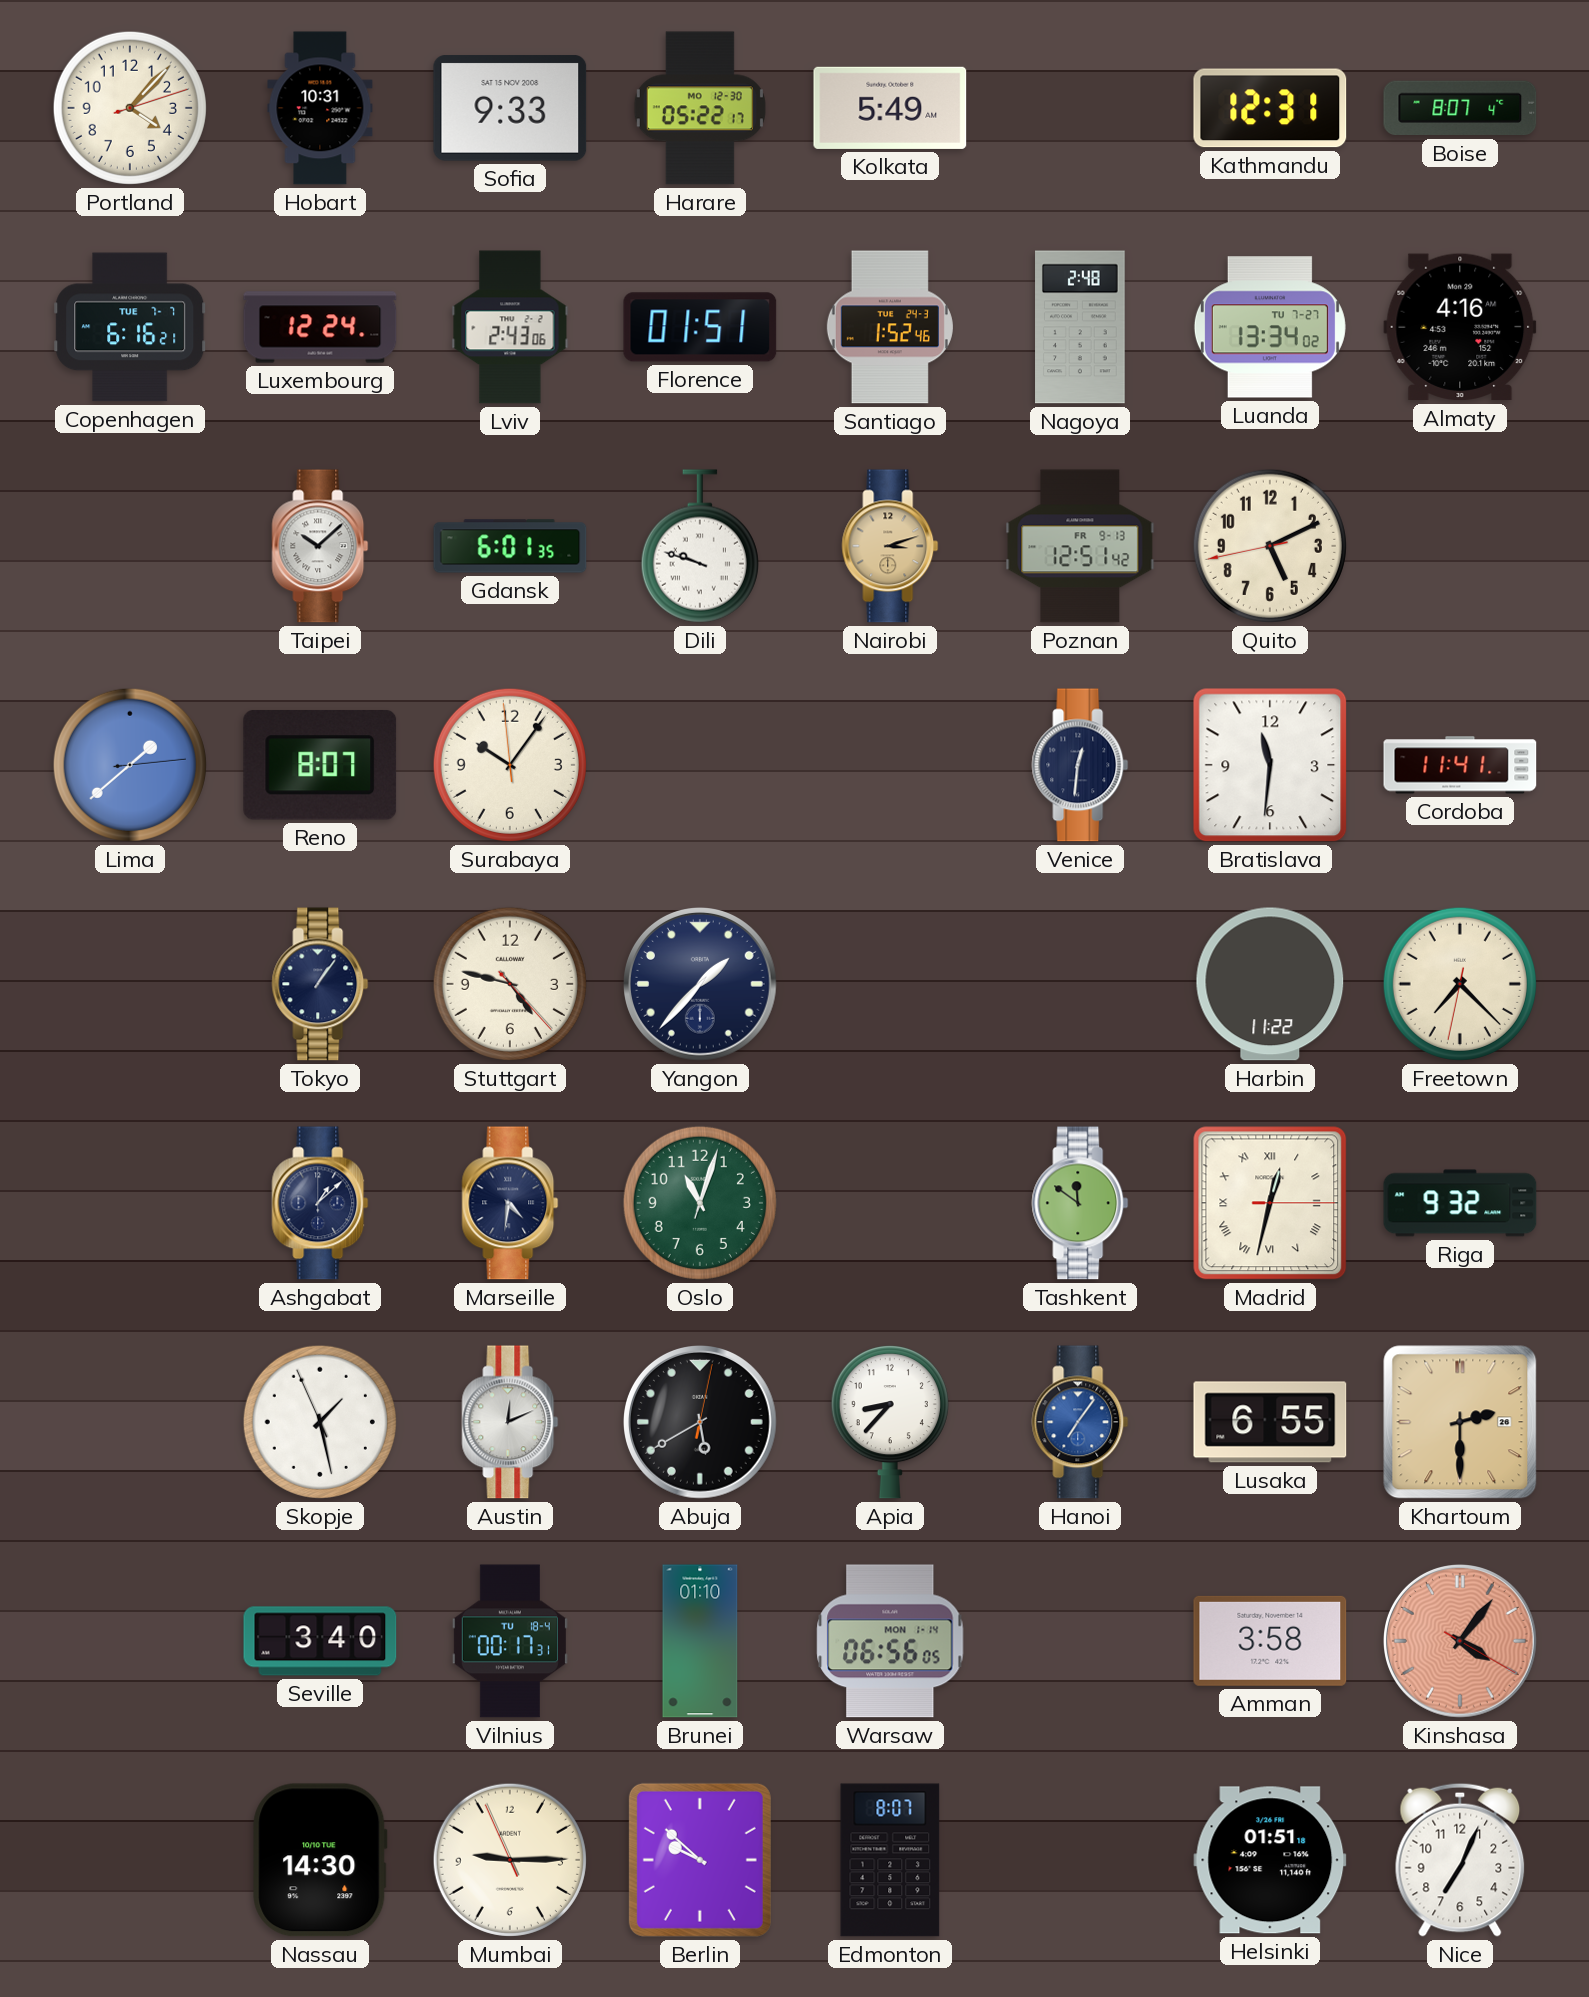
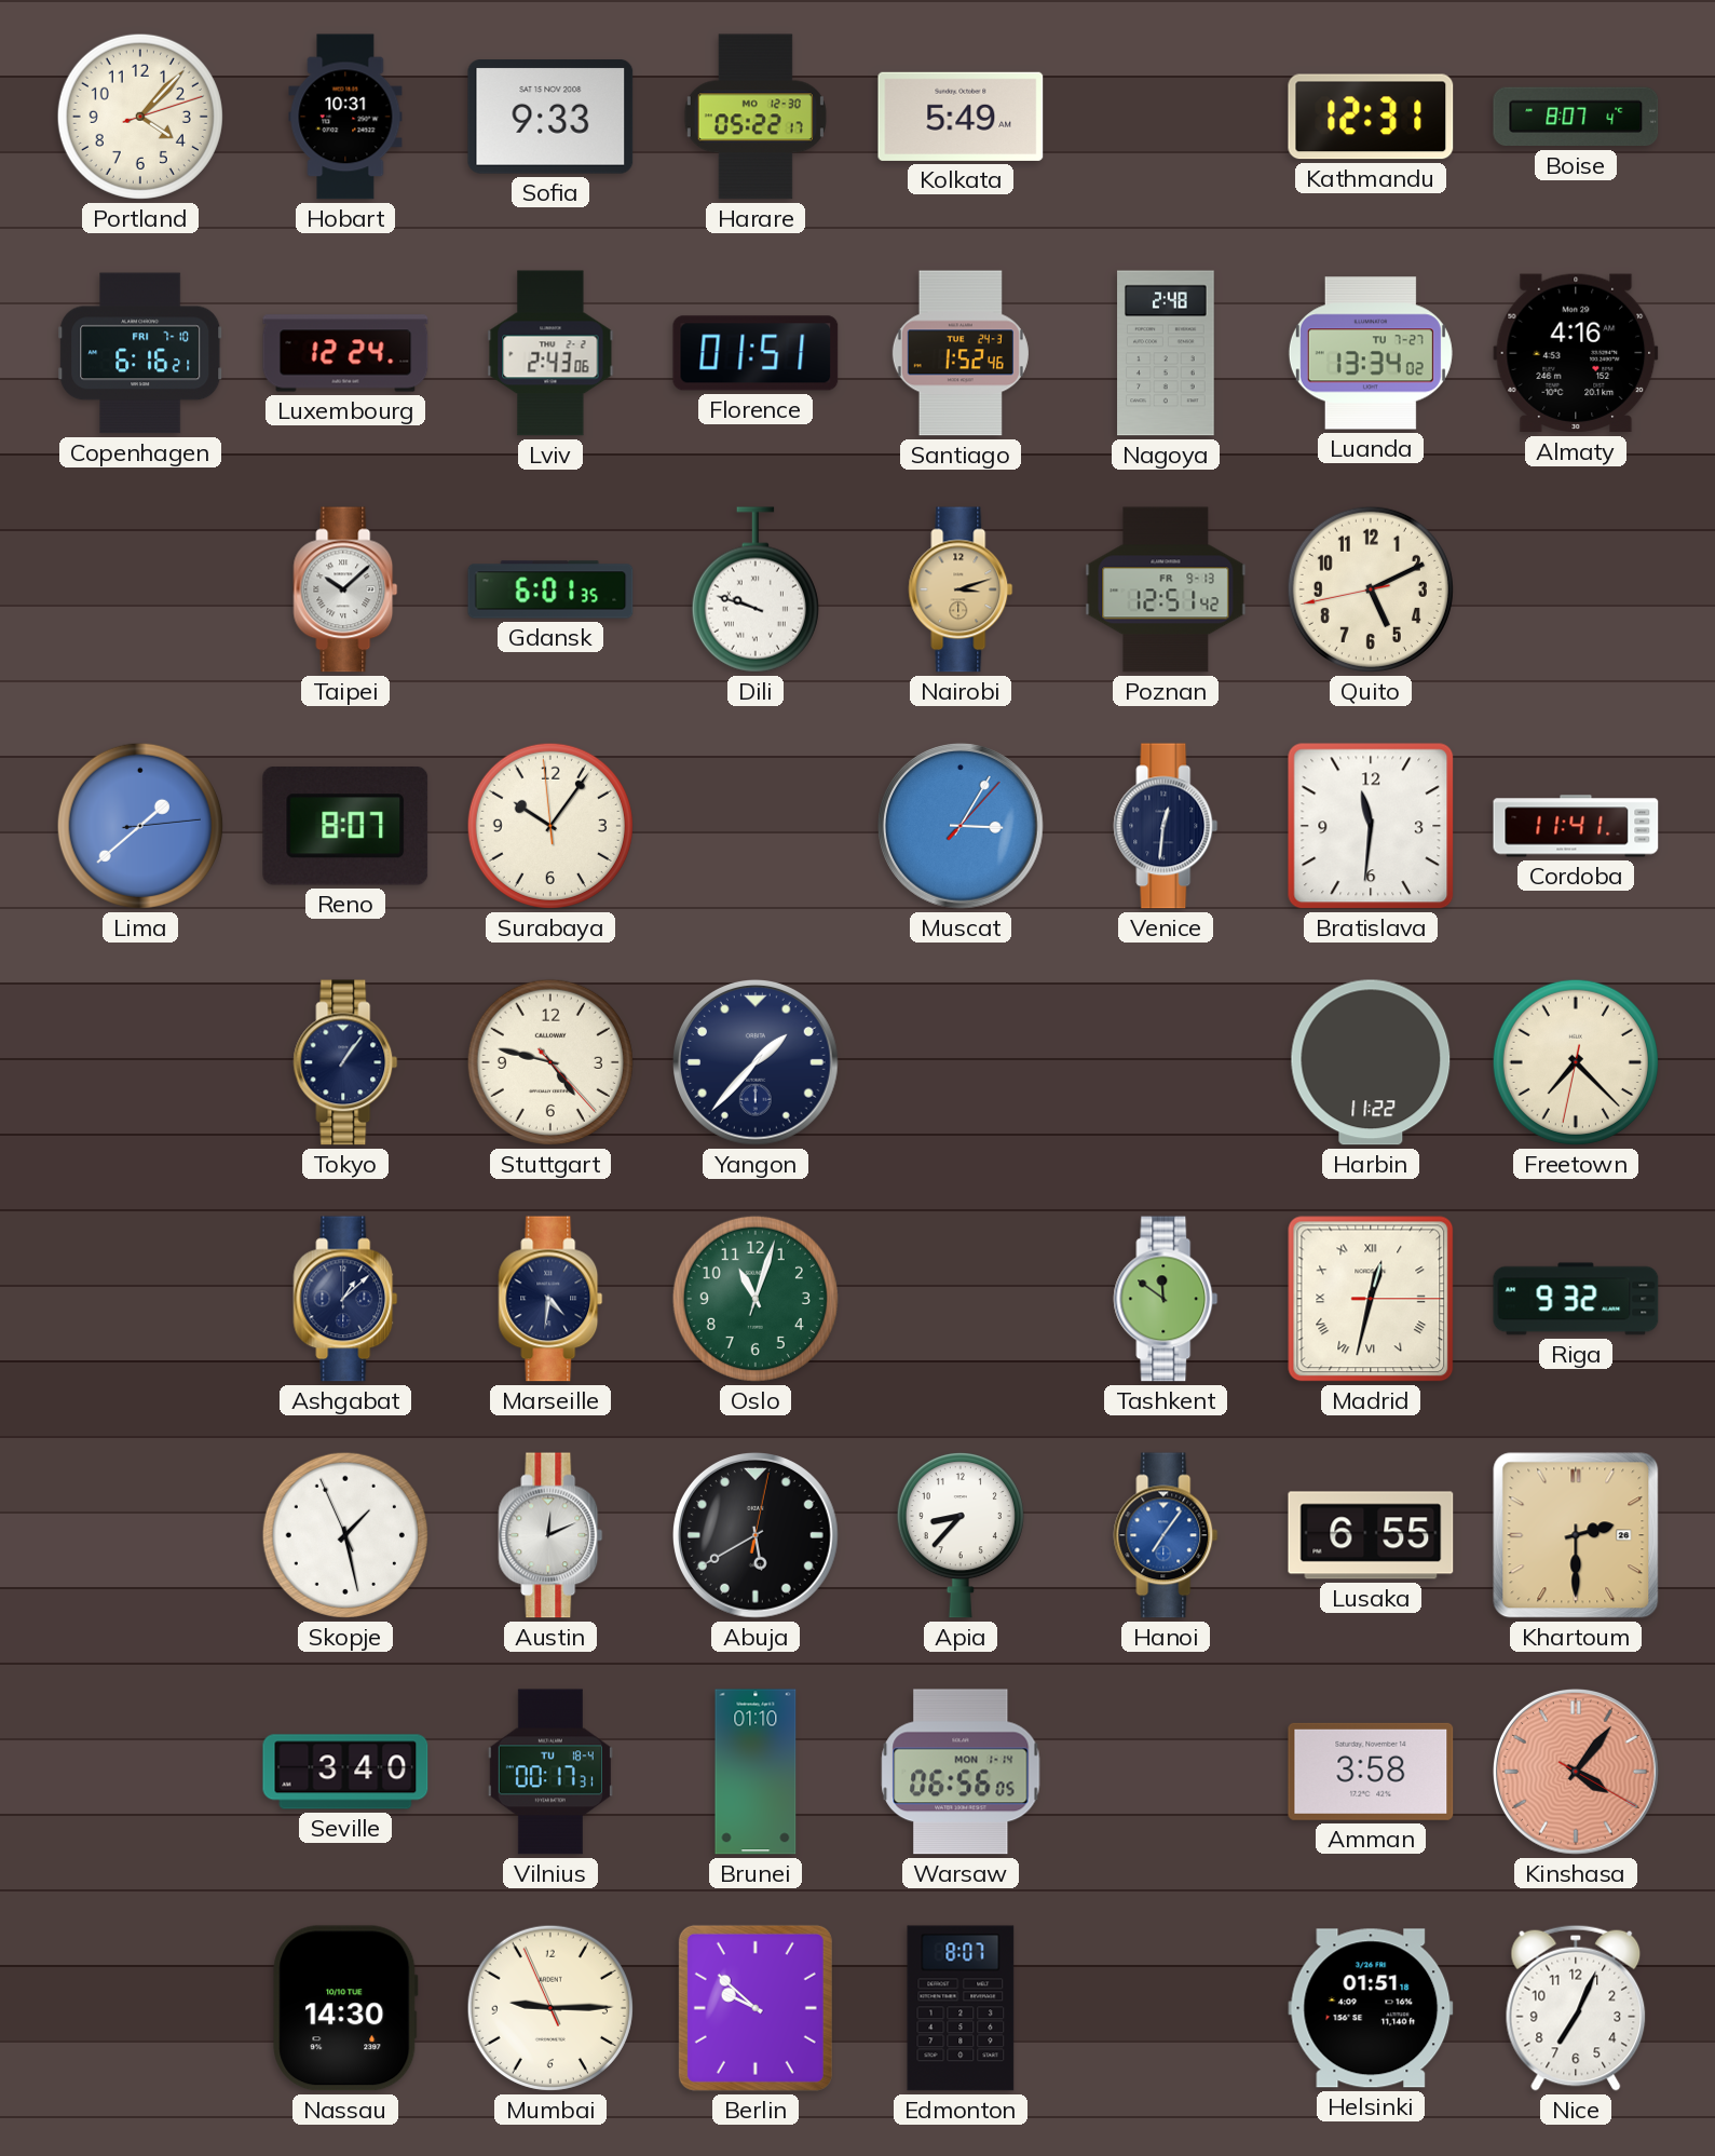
Copenhagen date: TUE 7-7 -> FRI 7-10
Muscat: none -> 3:05
